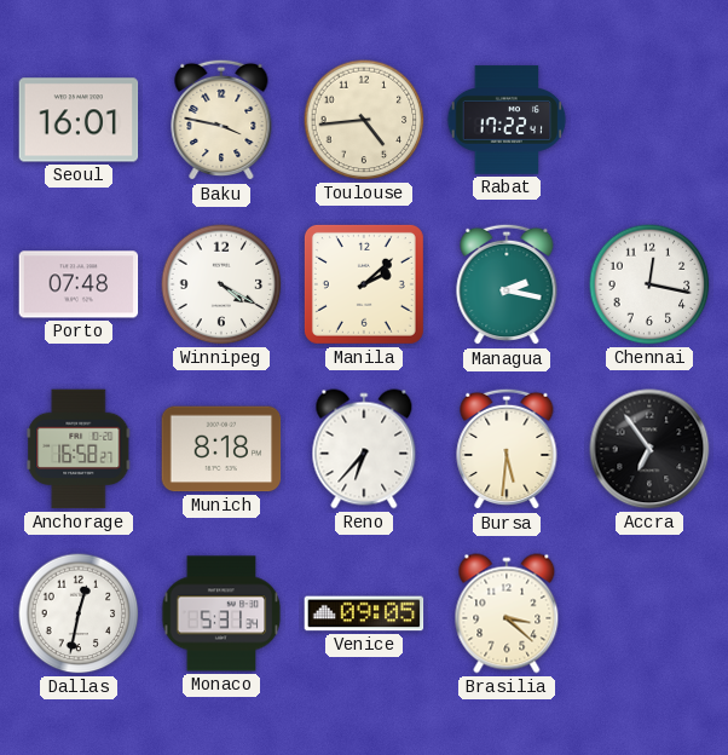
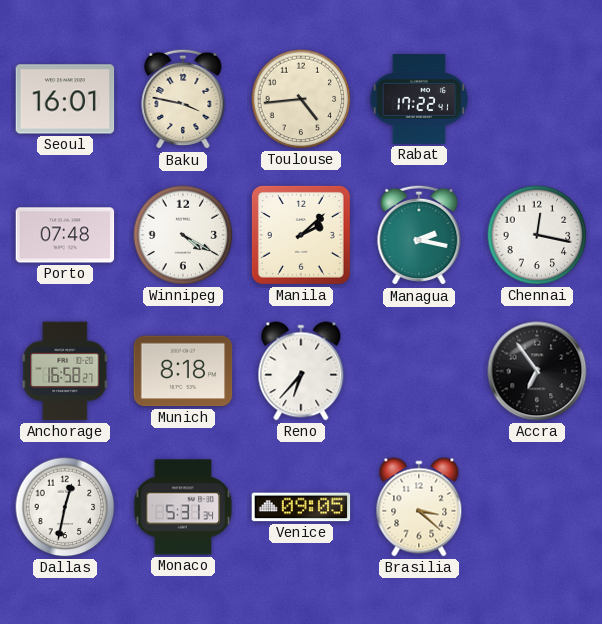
Bursa: 5:31 -> none
